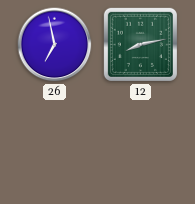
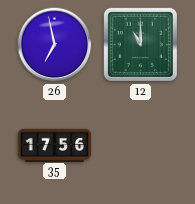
12: 8:13 -> 11:00
35: none -> 17:56
